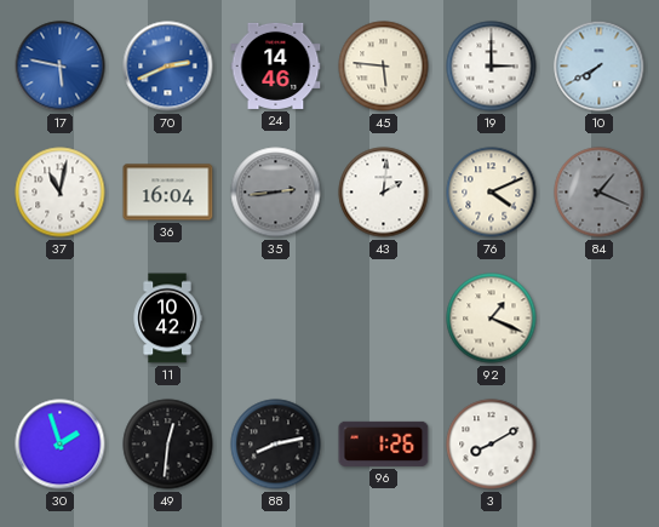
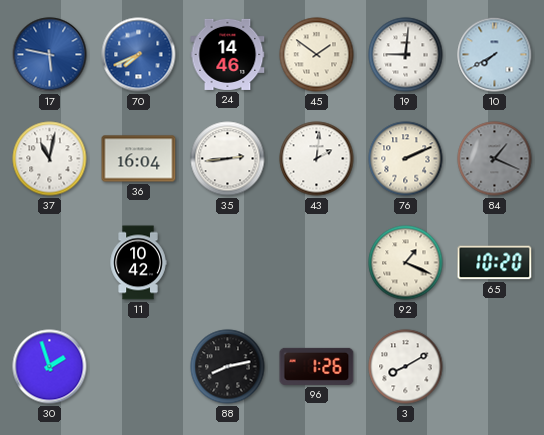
70: 2:41 -> 7:41
45: 5:46 -> 1:51
19: 3:00 -> 9:01
35 dial: grey -> white
76: 4:11 -> 2:11
65: none -> 10:20
49: 12:31 -> none
